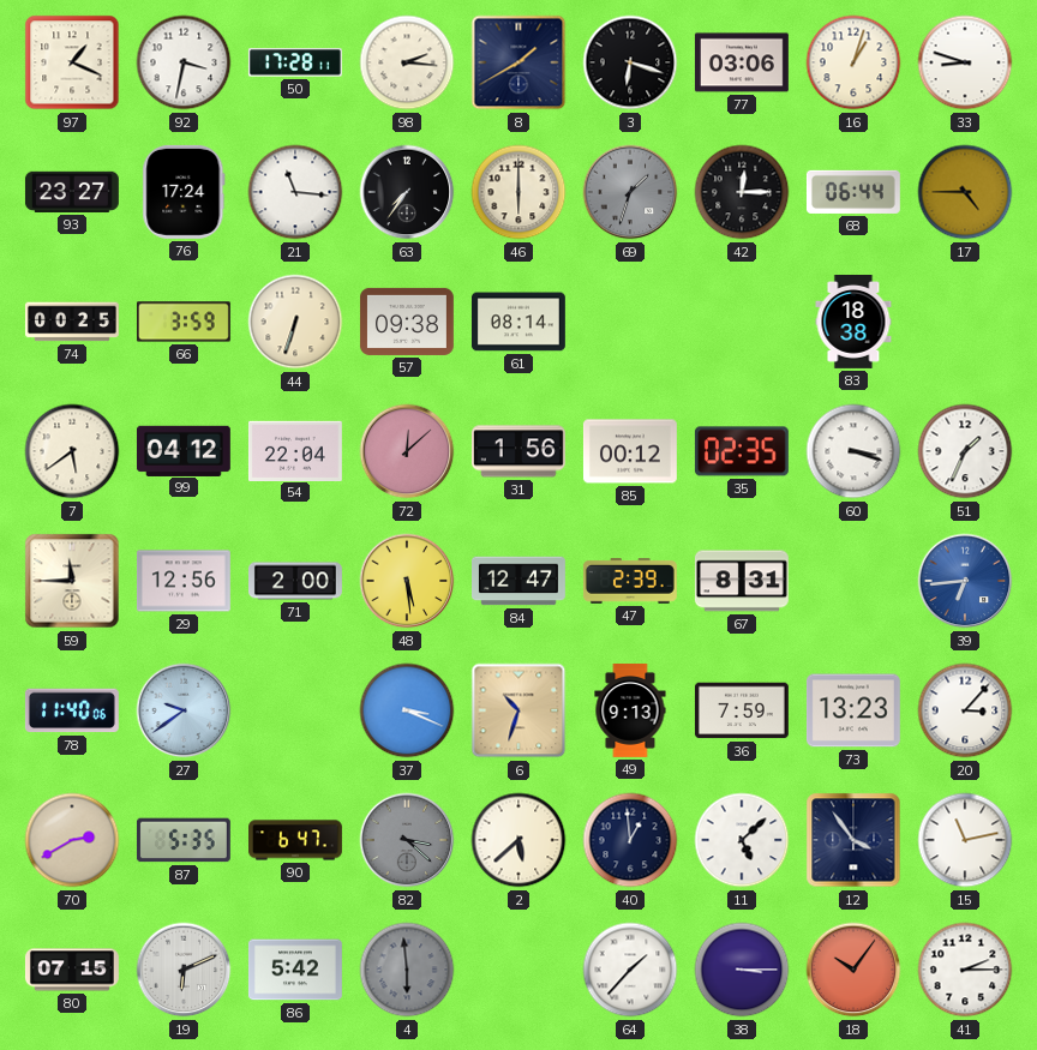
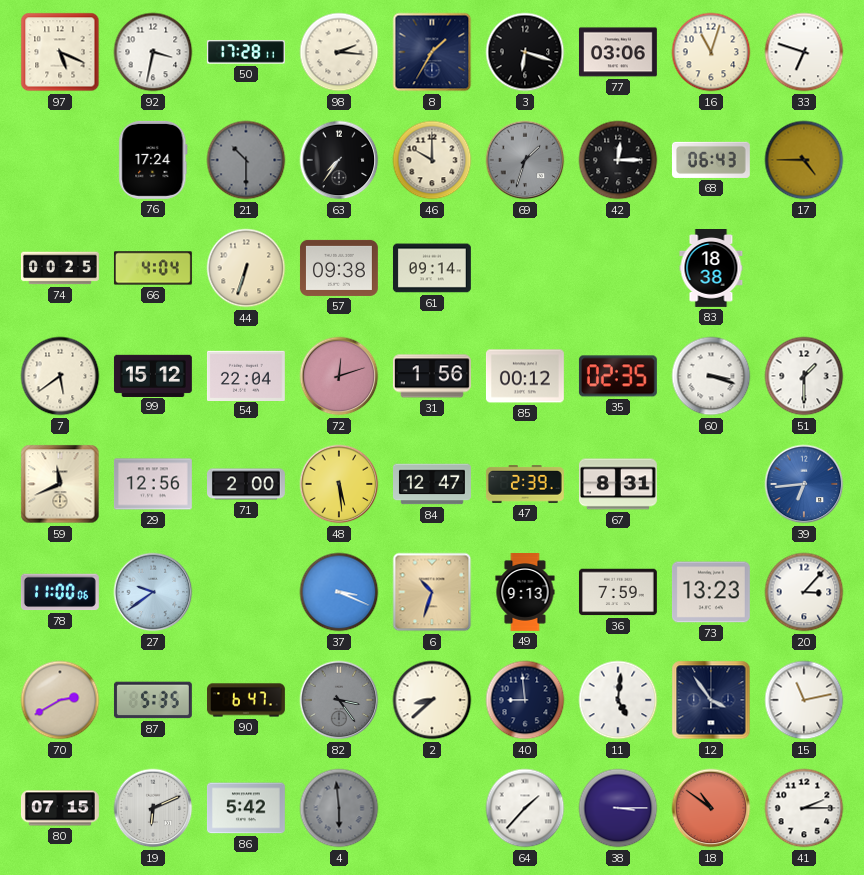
97: 1:19 -> 5:19
8: 1:40 -> 1:35
16: 1:03 -> 11:03
33: 8:48 -> 6:48
93: 23:27 -> none
21: 11:16 -> 10:30
21 dial: white -> grey
46: 6:00 -> 10:00
68: 06:44 -> 06:43
66: 3:59 -> 4:04
61: 08:14 -> 09:14
99: 04:12 -> 15:12
72: 12:08 -> 12:12
51: 1:34 -> 1:30
59: 11:45 -> 11:41
78: 11:40 -> 11:00
82: 3:22 -> 3:24
2: 5:38 -> 8:38
40: 12:59 -> 8:59
11: 5:08 -> 5:01
18: 10:06 -> 10:51
